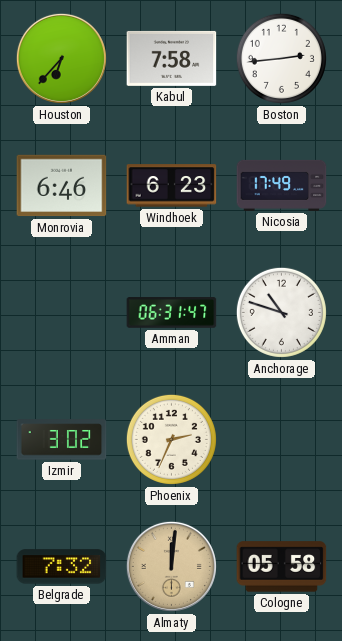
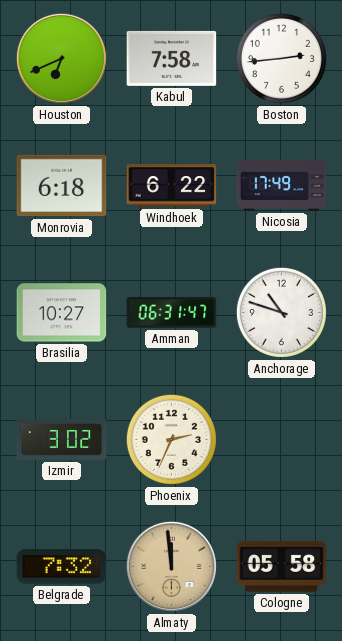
Houston: 6:37 -> 6:41
Monrovia: 6:46 -> 6:18
Windhoek: 6:23 -> 6:22
Brasilia: none -> 10:27
Almaty: 12:01 -> 11:59
